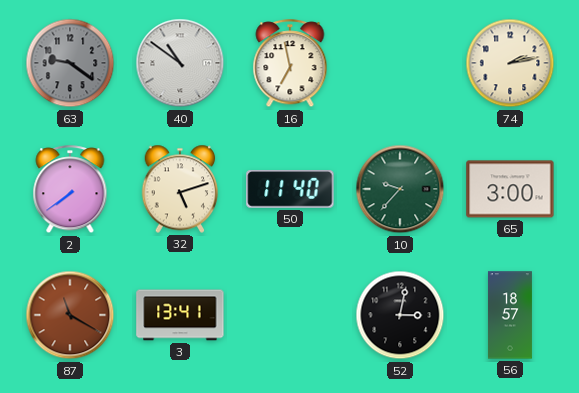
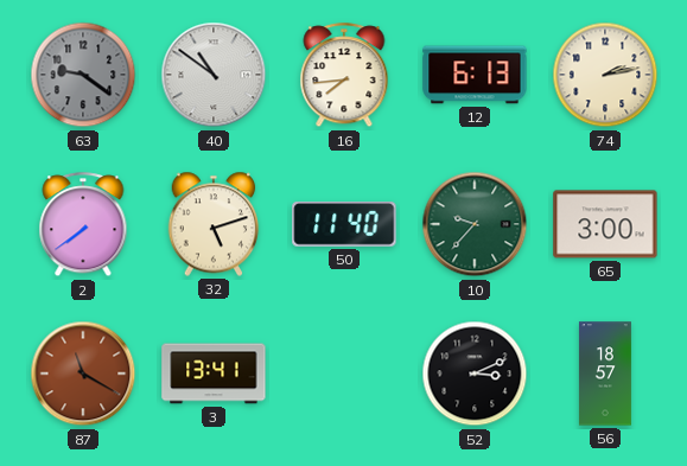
16: 6:58 -> 7:44
12: none -> 6:13
52: 3:02 -> 3:11
